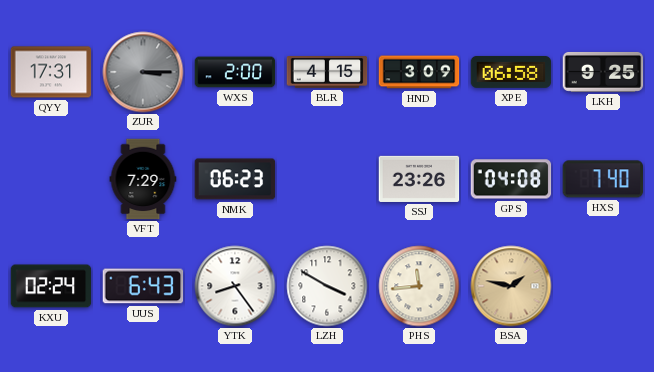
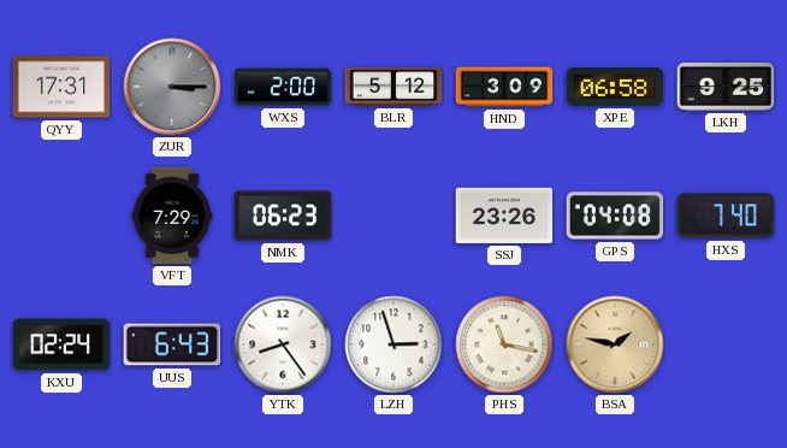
BLR: 4:15 -> 5:12
LZH: 3:50 -> 2:57
PHS: 11:44 -> 11:17
